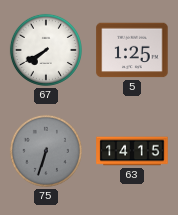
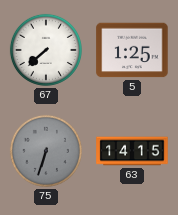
67: 7:40 -> 7:38
